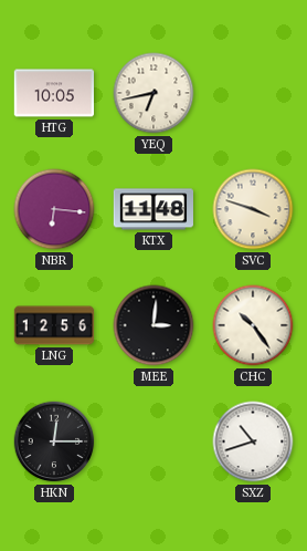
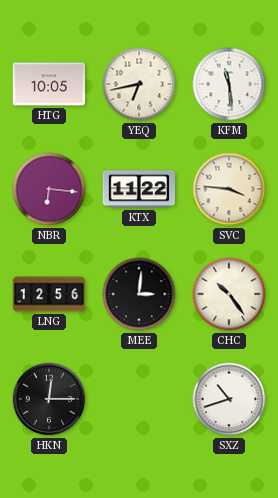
KFM: none -> 11:29
KTX: 11:48 -> 11:22
SVC: 3:48 -> 3:46
